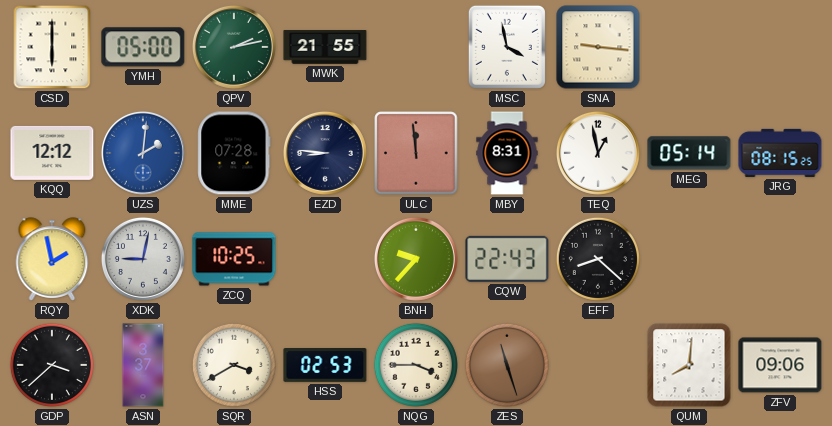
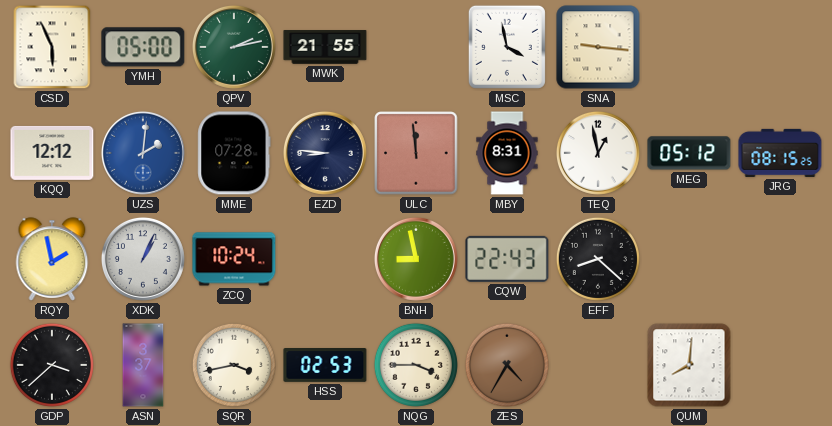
CSD: 6:00 -> 5:56
MEG: 05:14 -> 05:12
XDK: 9:02 -> 1:04
ZCQ: 10:25 -> 10:24
BNH: 9:37 -> 8:58
SQR: 3:40 -> 3:43
ZES: 11:27 -> 4:35
ZFV: 09:06 -> none
